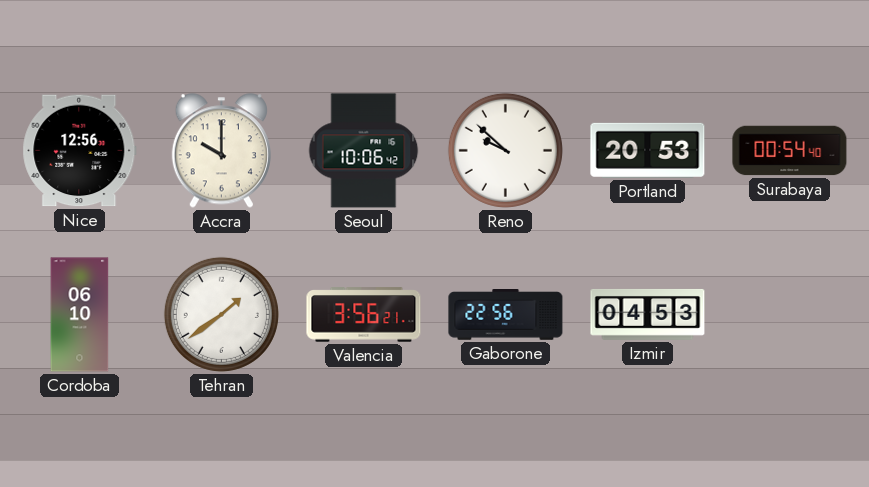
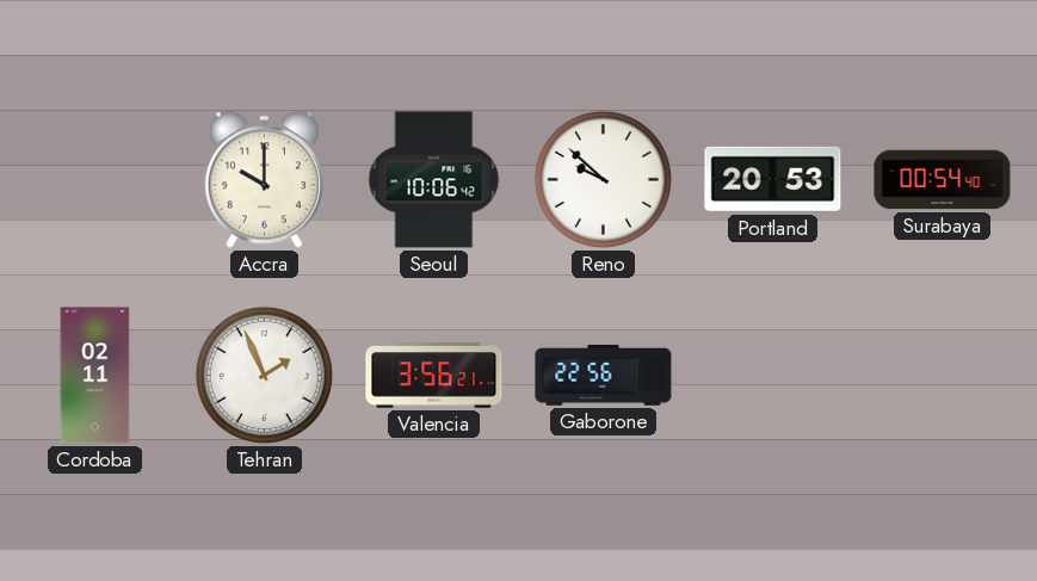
Nice: 12:56 -> none
Cordoba: 06:10 -> 02:11
Tehran: 1:39 -> 1:56
Izmir: 04:53 -> none
